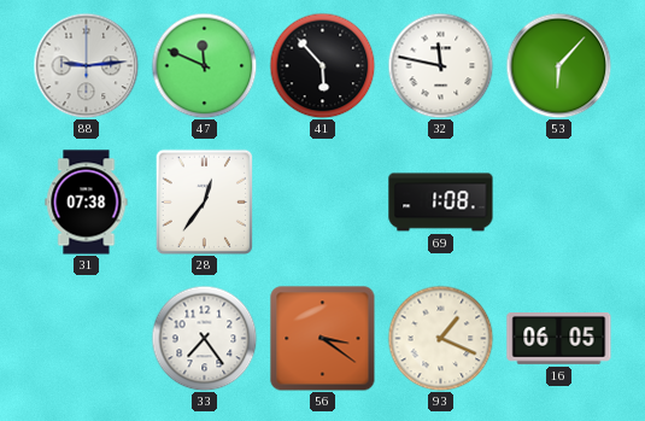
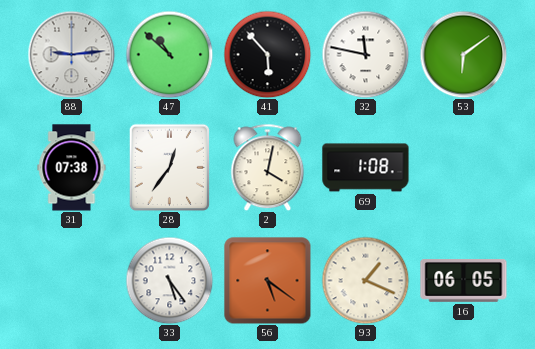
47: 11:49 -> 10:52
53: 6:07 -> 6:09
2: none -> 4:02
33: 7:24 -> 5:24
56: 3:21 -> 5:21
